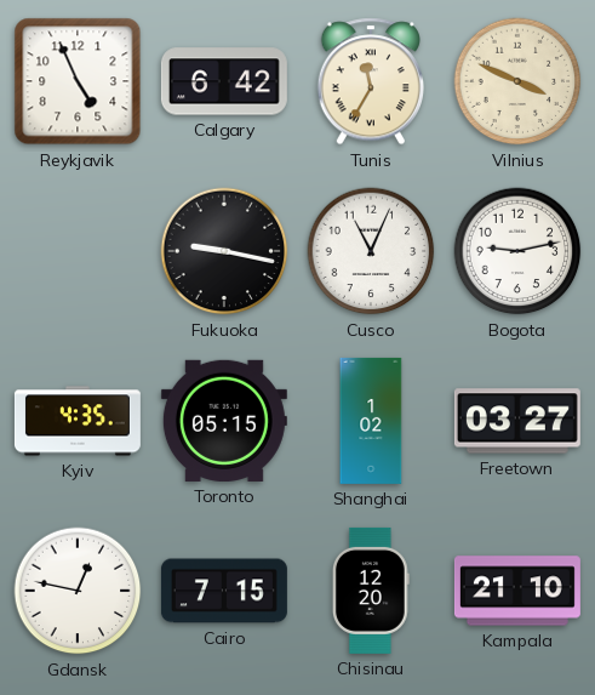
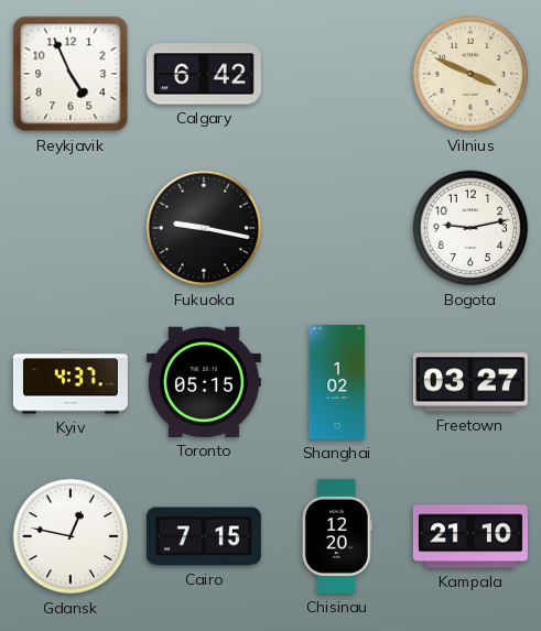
Tunis: 11:35 -> none
Cusco: 11:04 -> none
Kyiv: 4:35 -> 4:37
